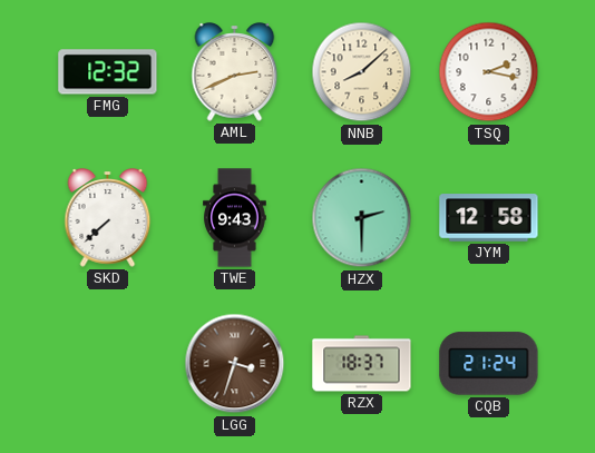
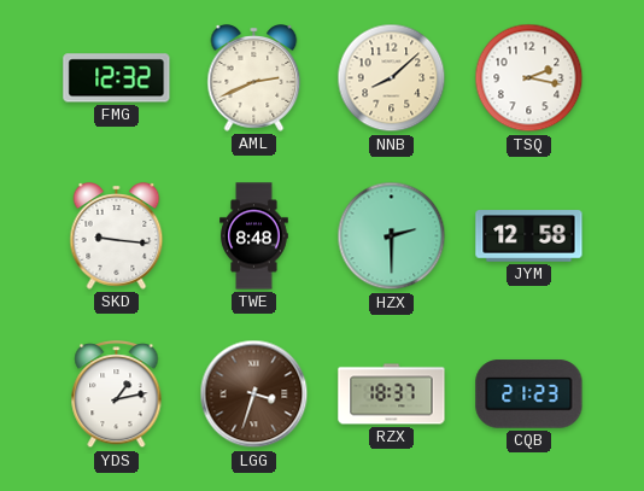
SKD: 7:38 -> 9:16
TWE: 9:43 -> 8:48
YDS: none -> 1:13
CQB: 21:24 -> 21:23
